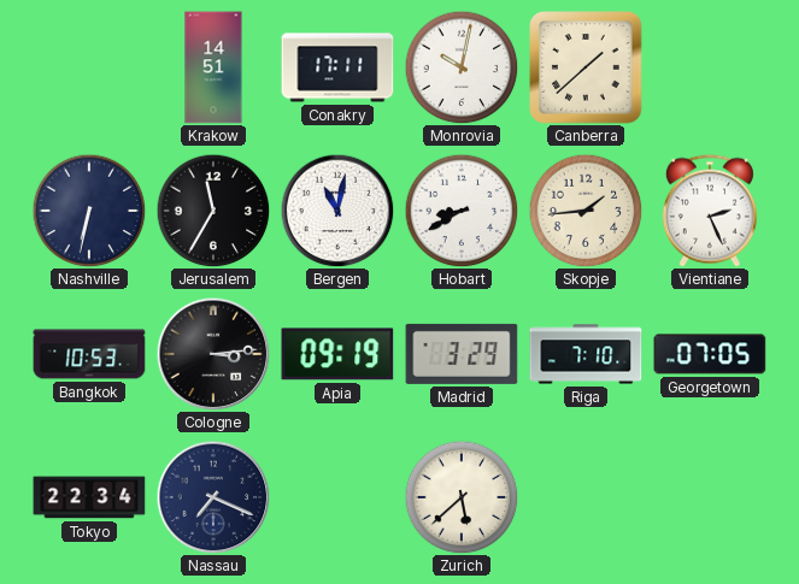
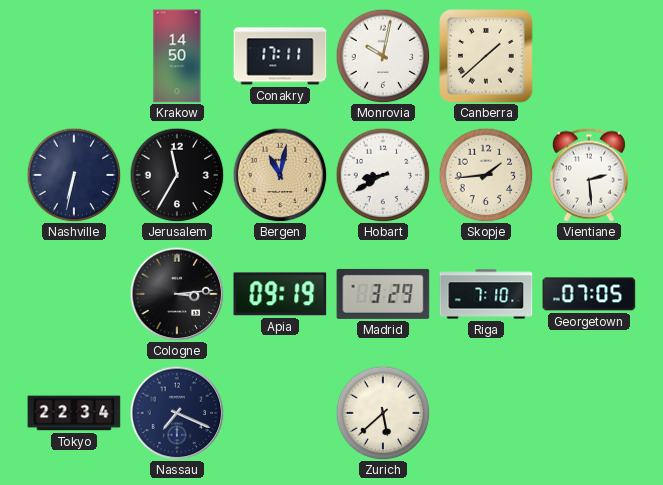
Krakow: 14:51 -> 14:50
Bergen dial: white -> champagne
Vientiane: 2:26 -> 2:29
Bangkok: 10:53 -> none
